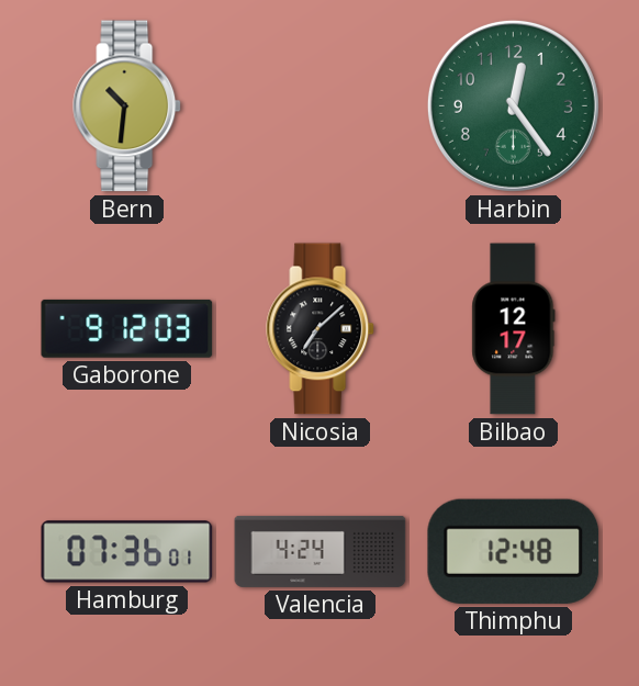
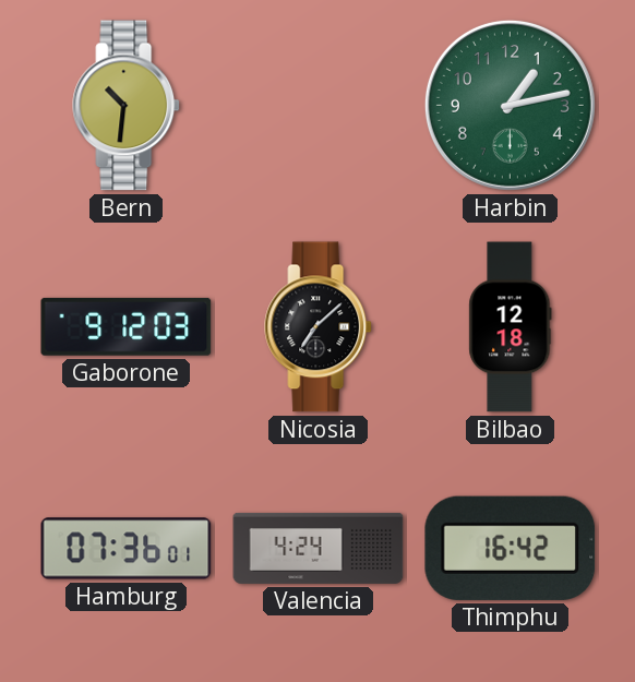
Harbin: 12:24 -> 1:13
Bilbao: 12:17 -> 12:18
Thimphu: 12:48 -> 16:42
